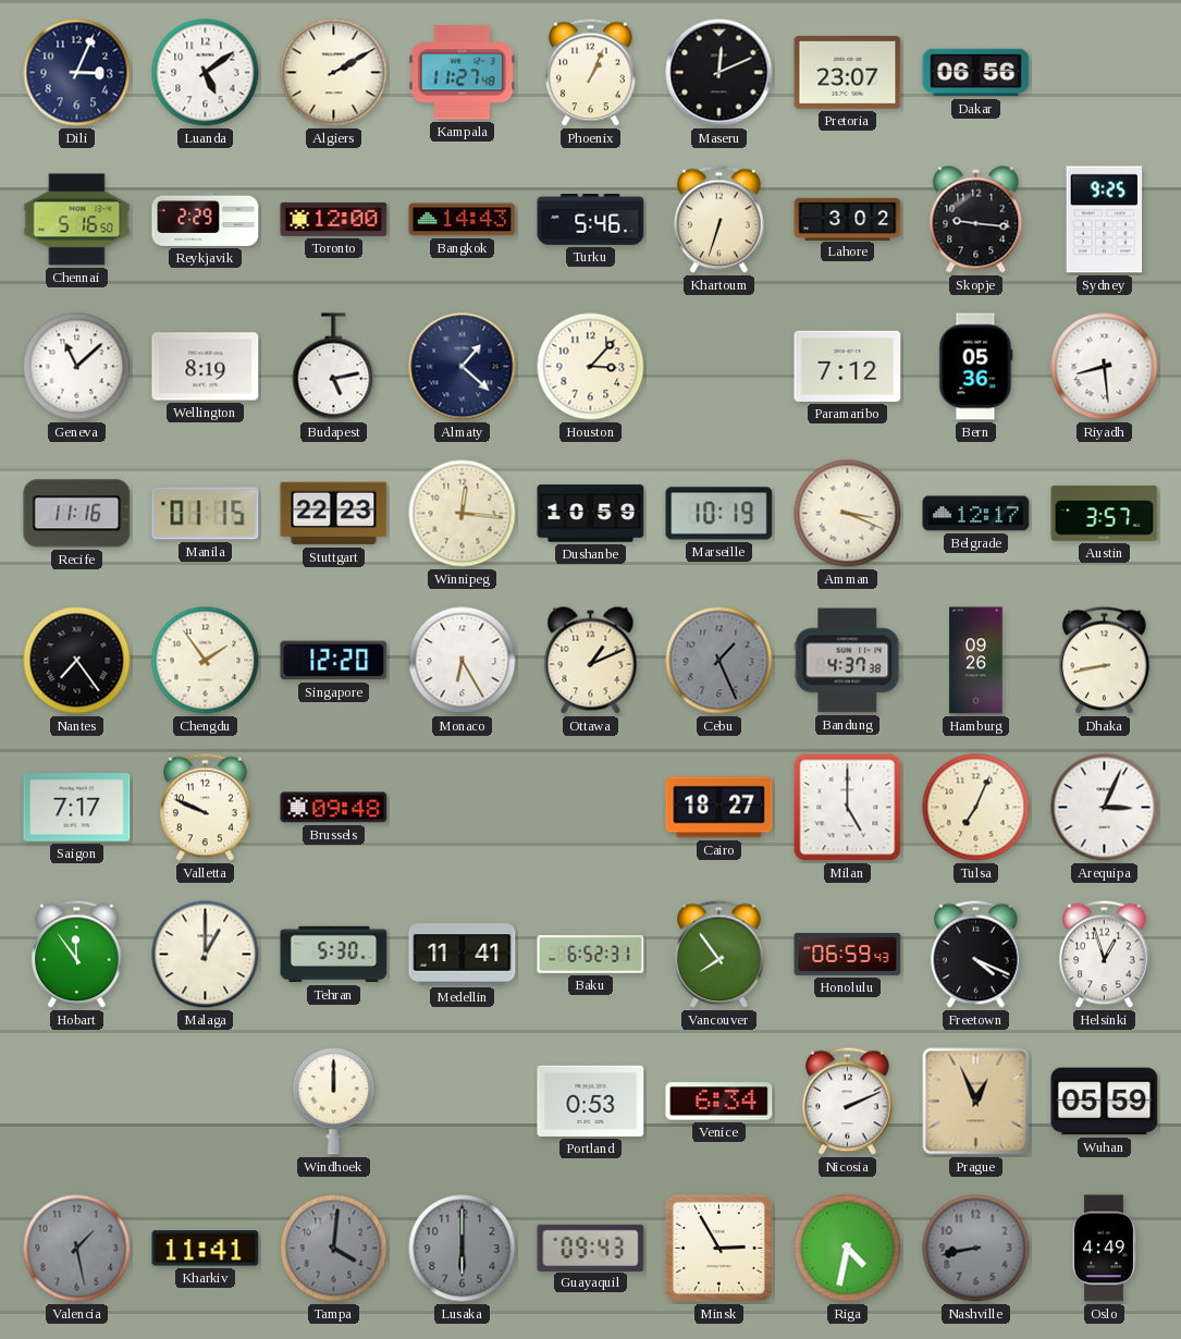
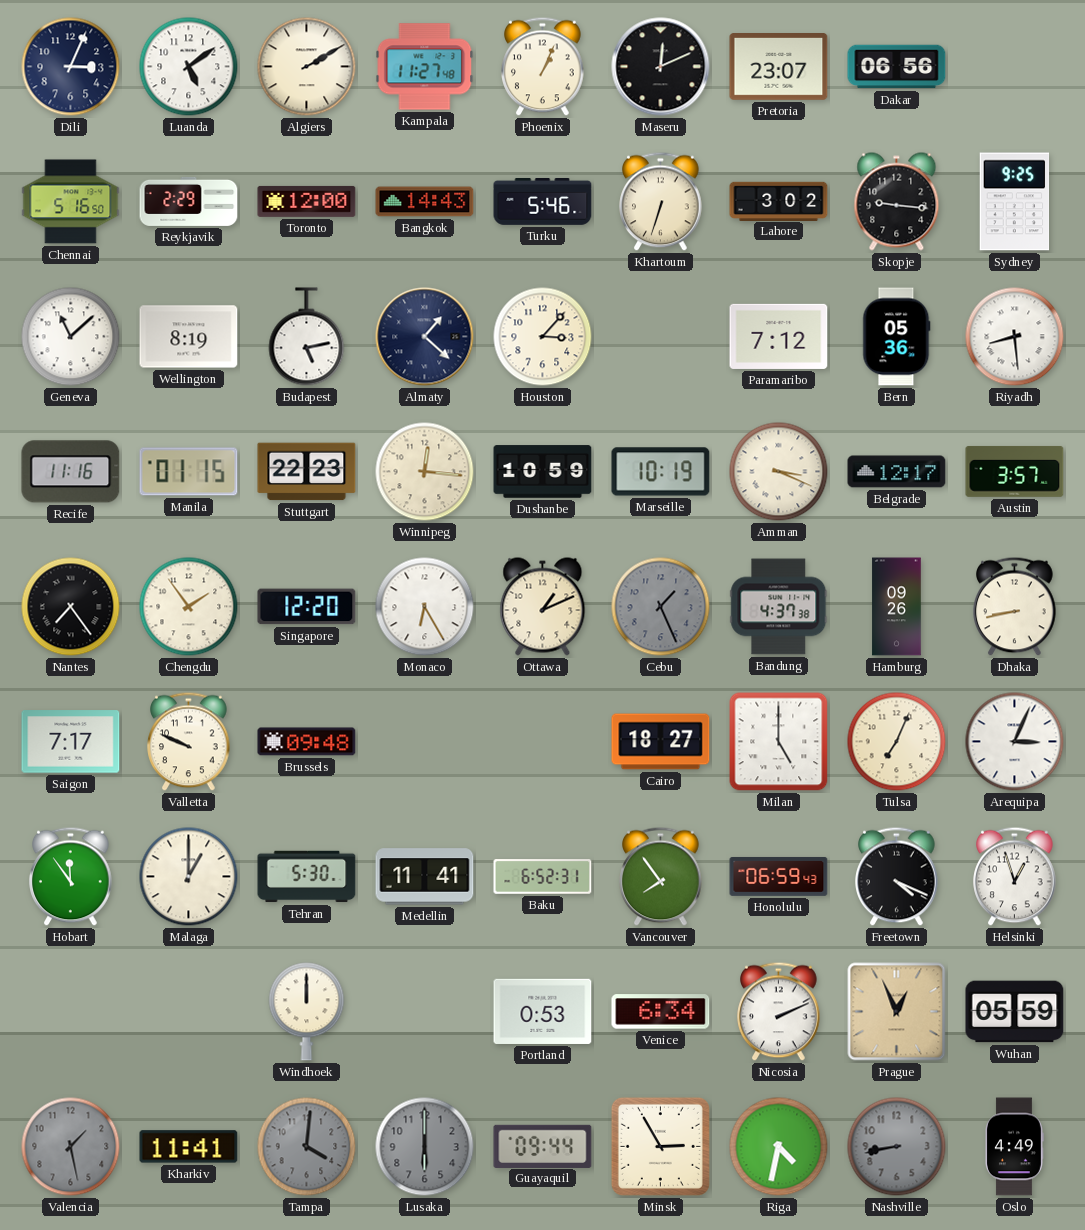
Guayaquil: 09:43 -> 09:44
